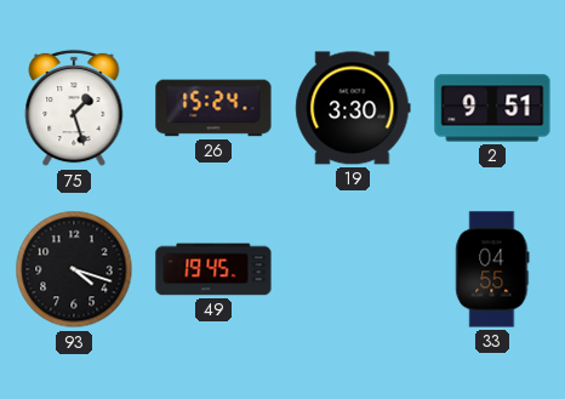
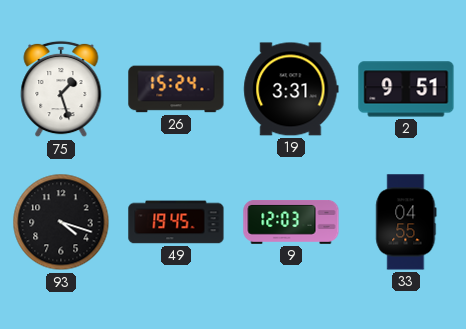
19: 3:30 -> 3:31
9: none -> 12:03
